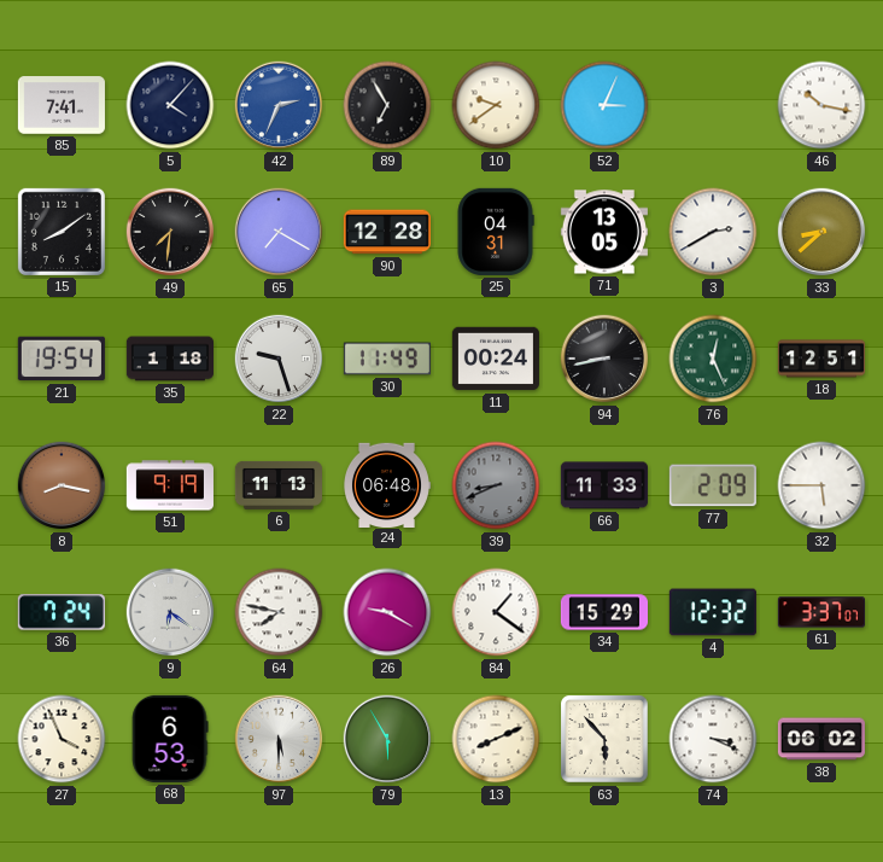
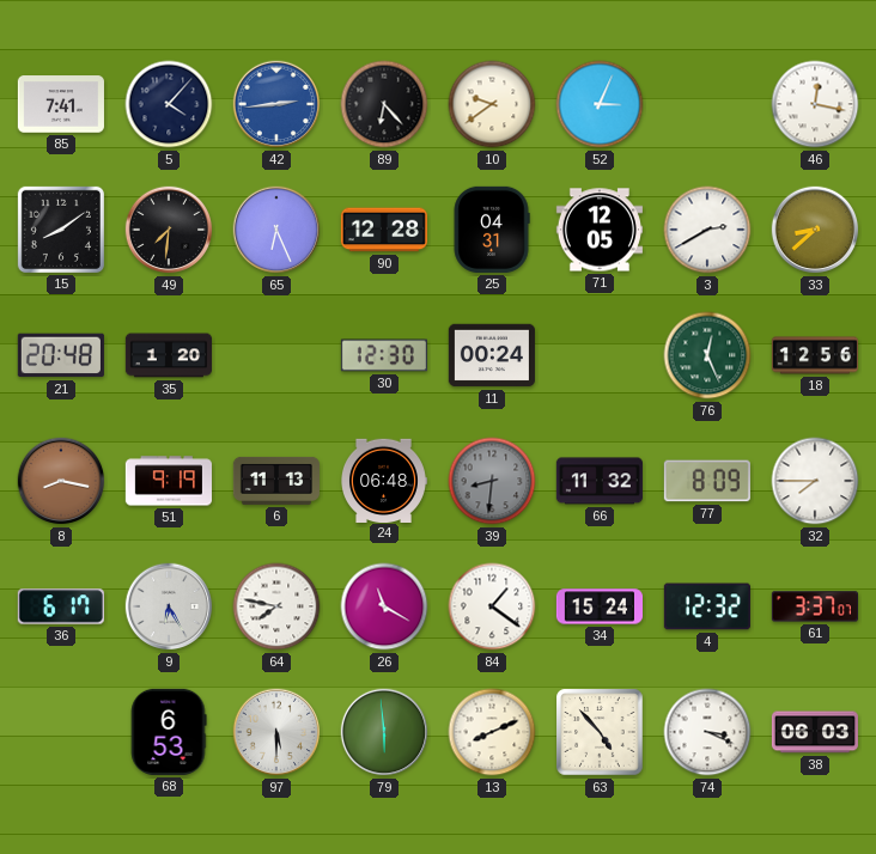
42: 2:34 -> 2:44
89: 6:55 -> 6:23
46: 10:17 -> 12:17
65: 7:20 -> 6:26
71: 13:05 -> 12:05
21: 19:54 -> 20:48
35: 1:18 -> 1:20
22: 9:27 -> none
30: 11:49 -> 12:30
94: 8:43 -> none
18: 12:51 -> 12:56
39: 8:41 -> 8:31
66: 11:33 -> 11:32
77: 2:09 -> 8:09
32: 5:45 -> 7:45
36: 7:24 -> 6:17
9: 6:21 -> 6:25
26: 9:20 -> 11:20
34: 15:29 -> 15:24
27: 3:56 -> none
79: 5:55 -> 5:59
63: 5:53 -> 4:53
38: 06:02 -> 06:03
